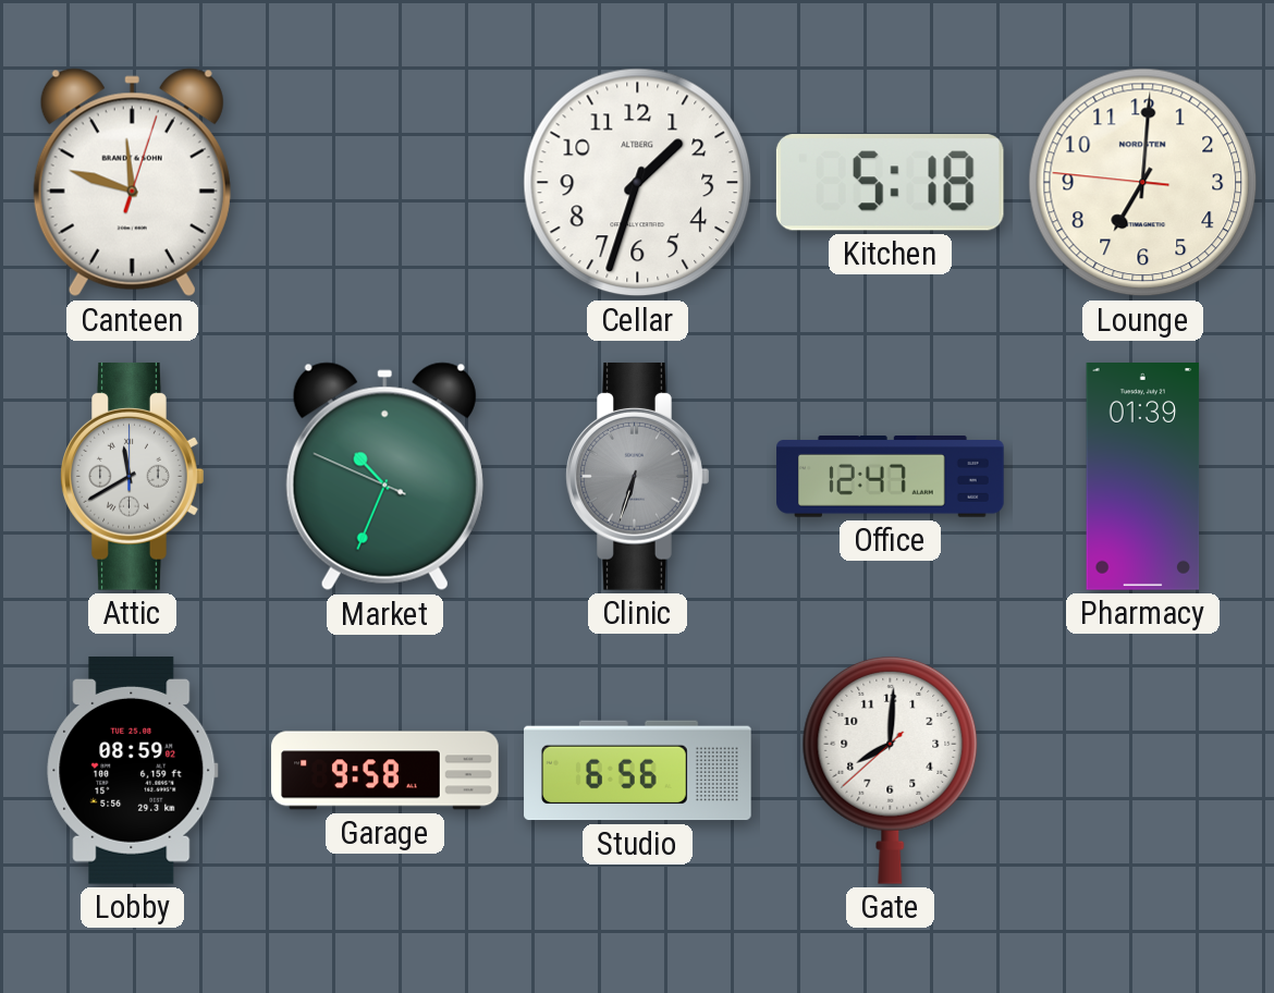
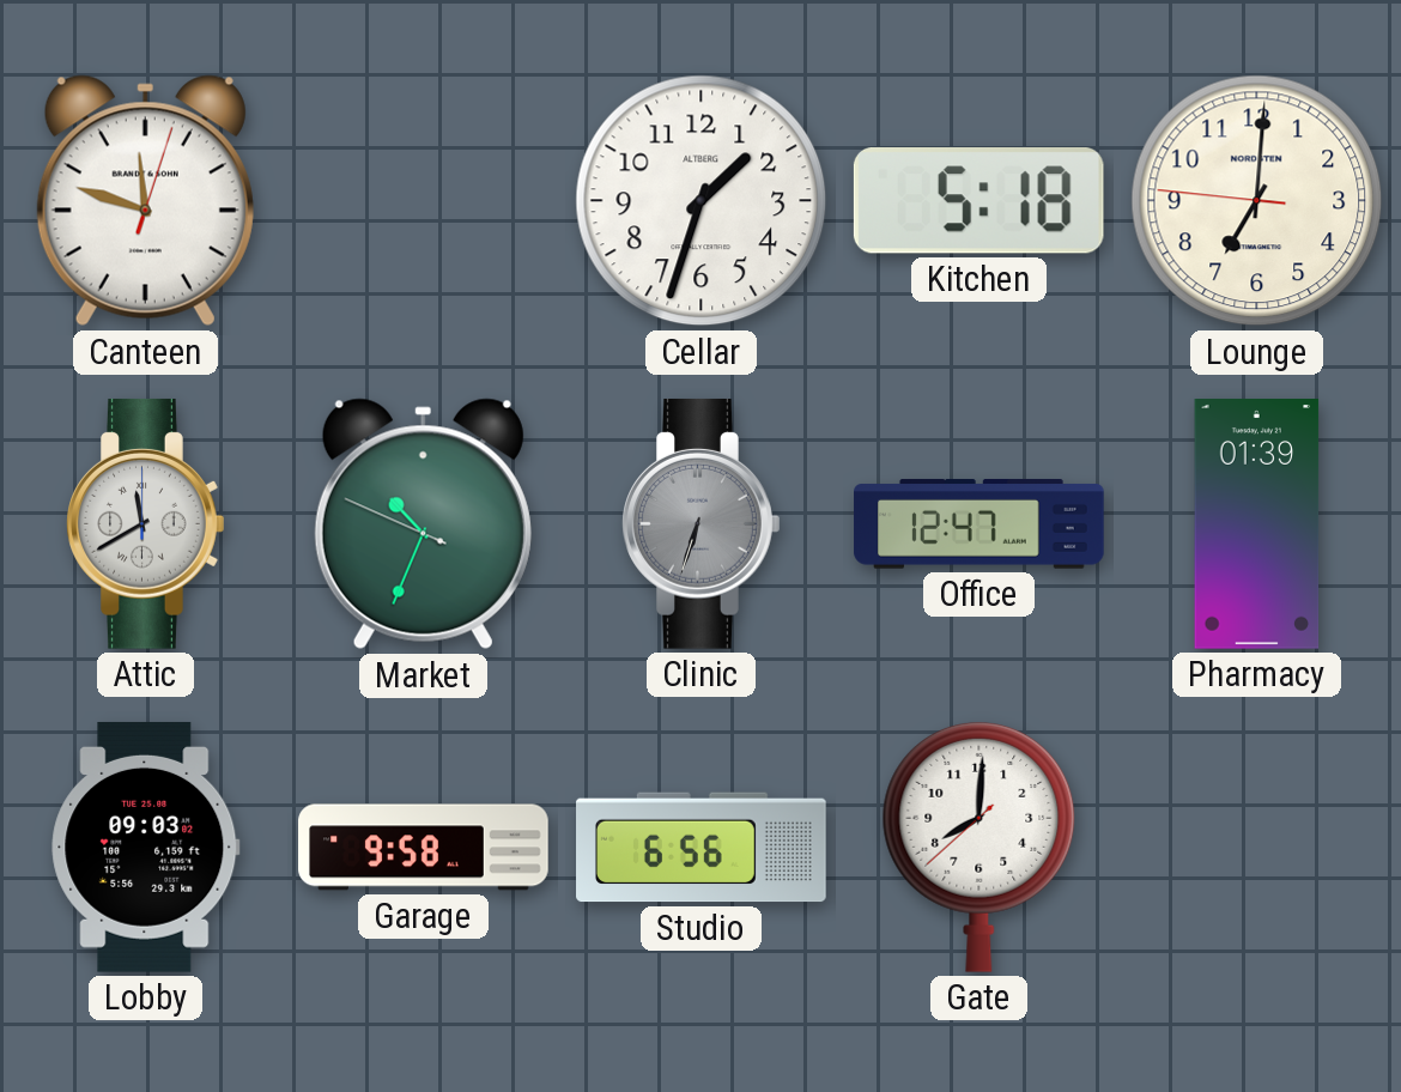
Lobby: 08:59 -> 09:03
